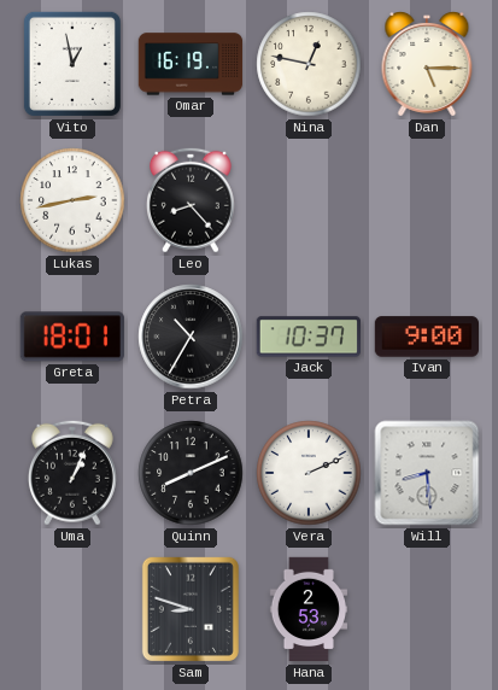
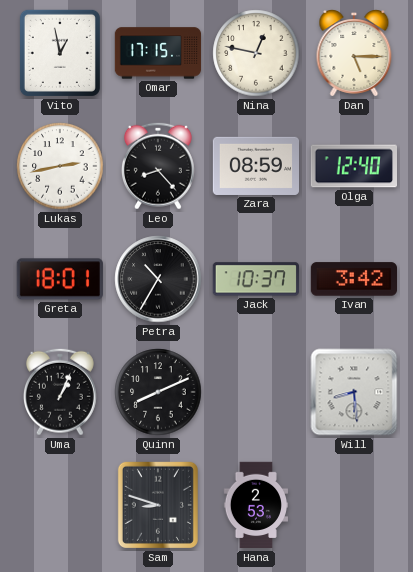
Omar: 16:19 -> 17:15
Zara: none -> 08:59
Olga: none -> 12:40
Ivan: 9:00 -> 3:42
Vera: 2:11 -> none
